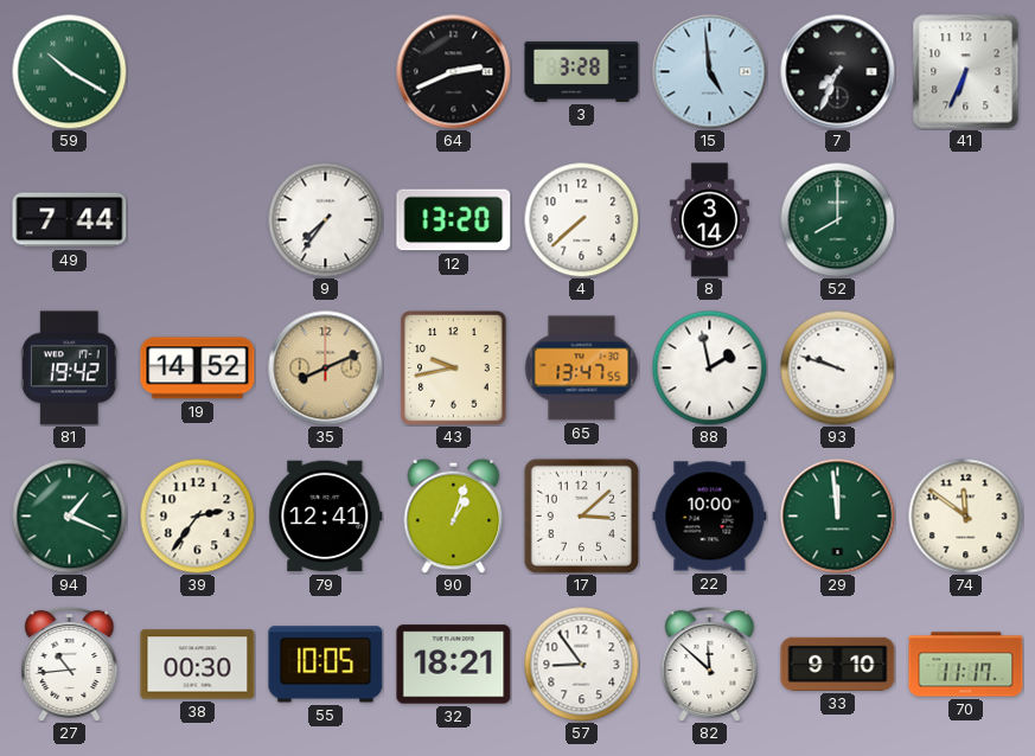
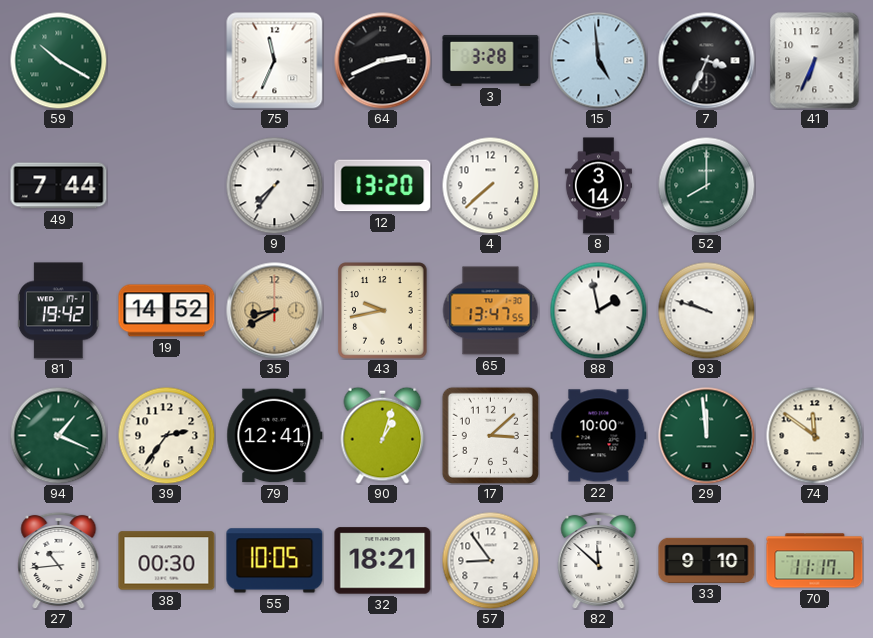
75: none -> 11:34
7: 7:34 -> 3:34
35: 8:11 -> 8:40
